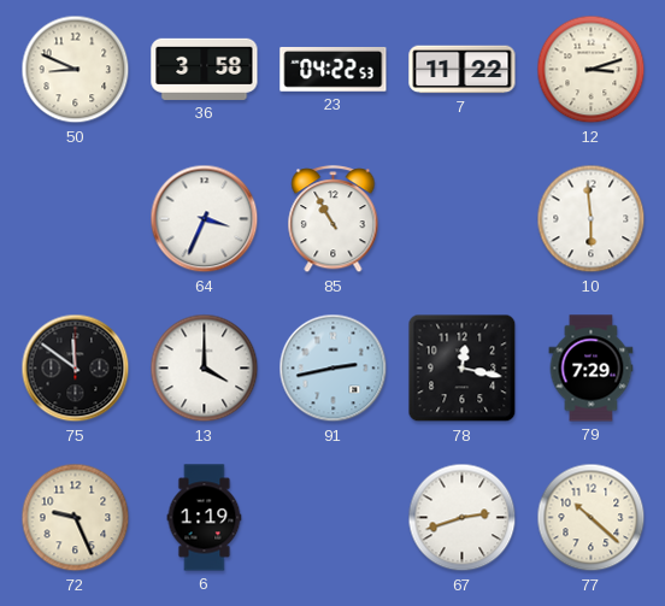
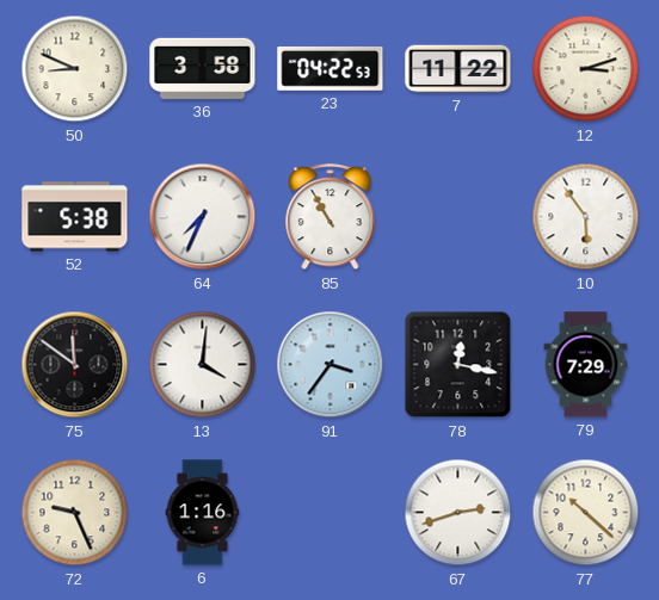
52: none -> 5:38
64: 3:34 -> 7:34
10: 5:59 -> 5:54
13: 4:00 -> 4:01
91: 2:43 -> 3:36
6: 1:19 -> 1:16
